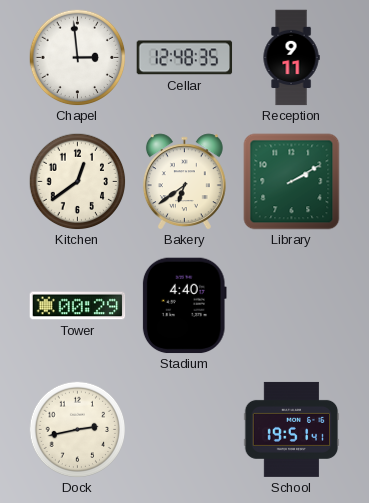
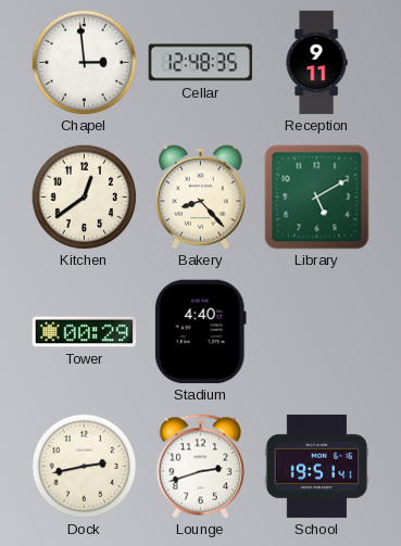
Bakery: 6:39 -> 8:23
Library: 2:10 -> 5:10
Lounge: none -> 2:42
